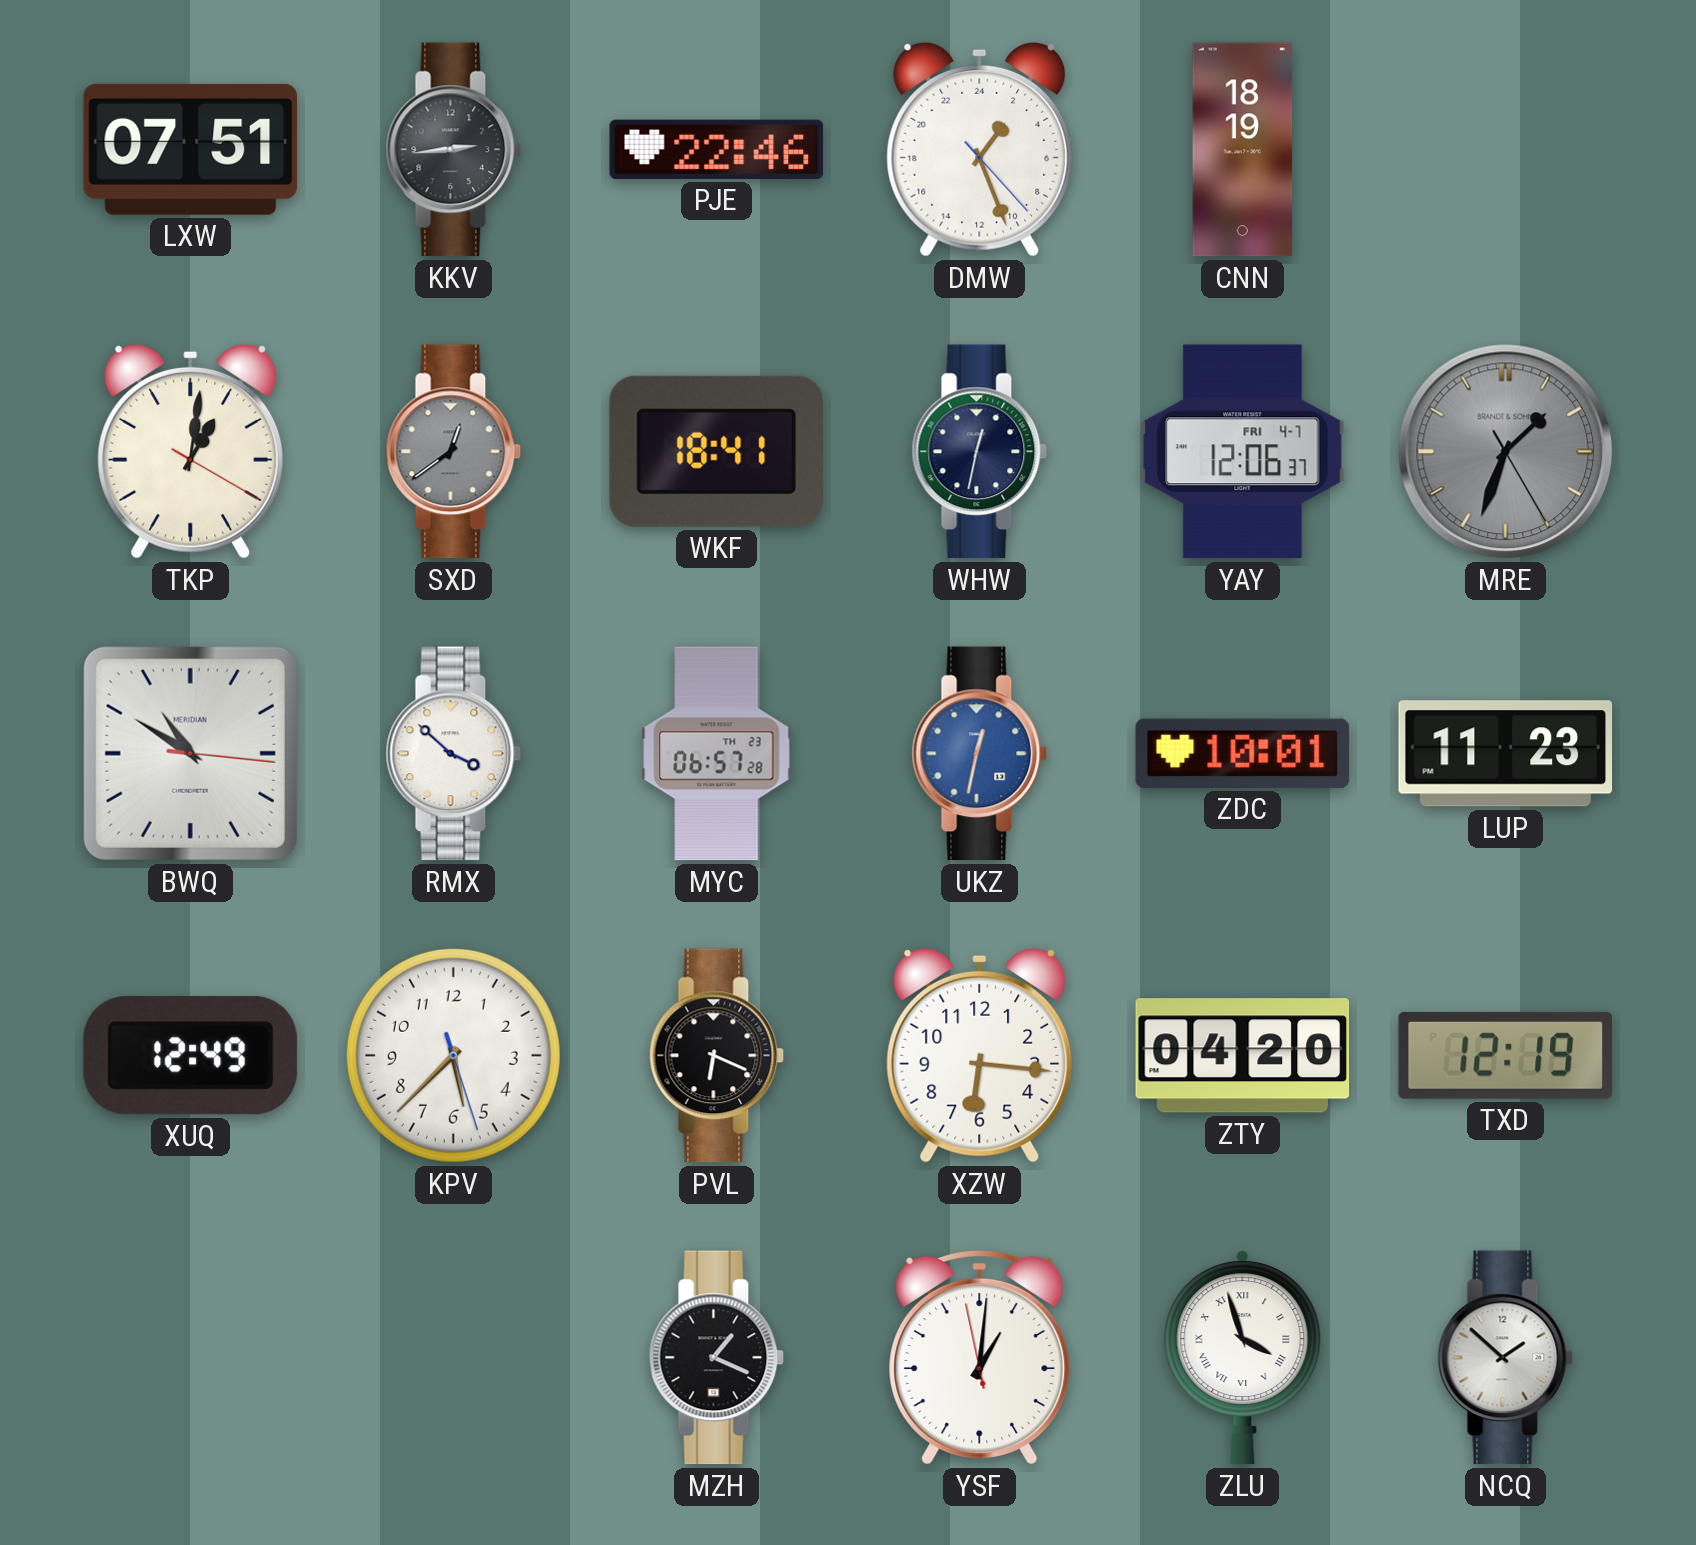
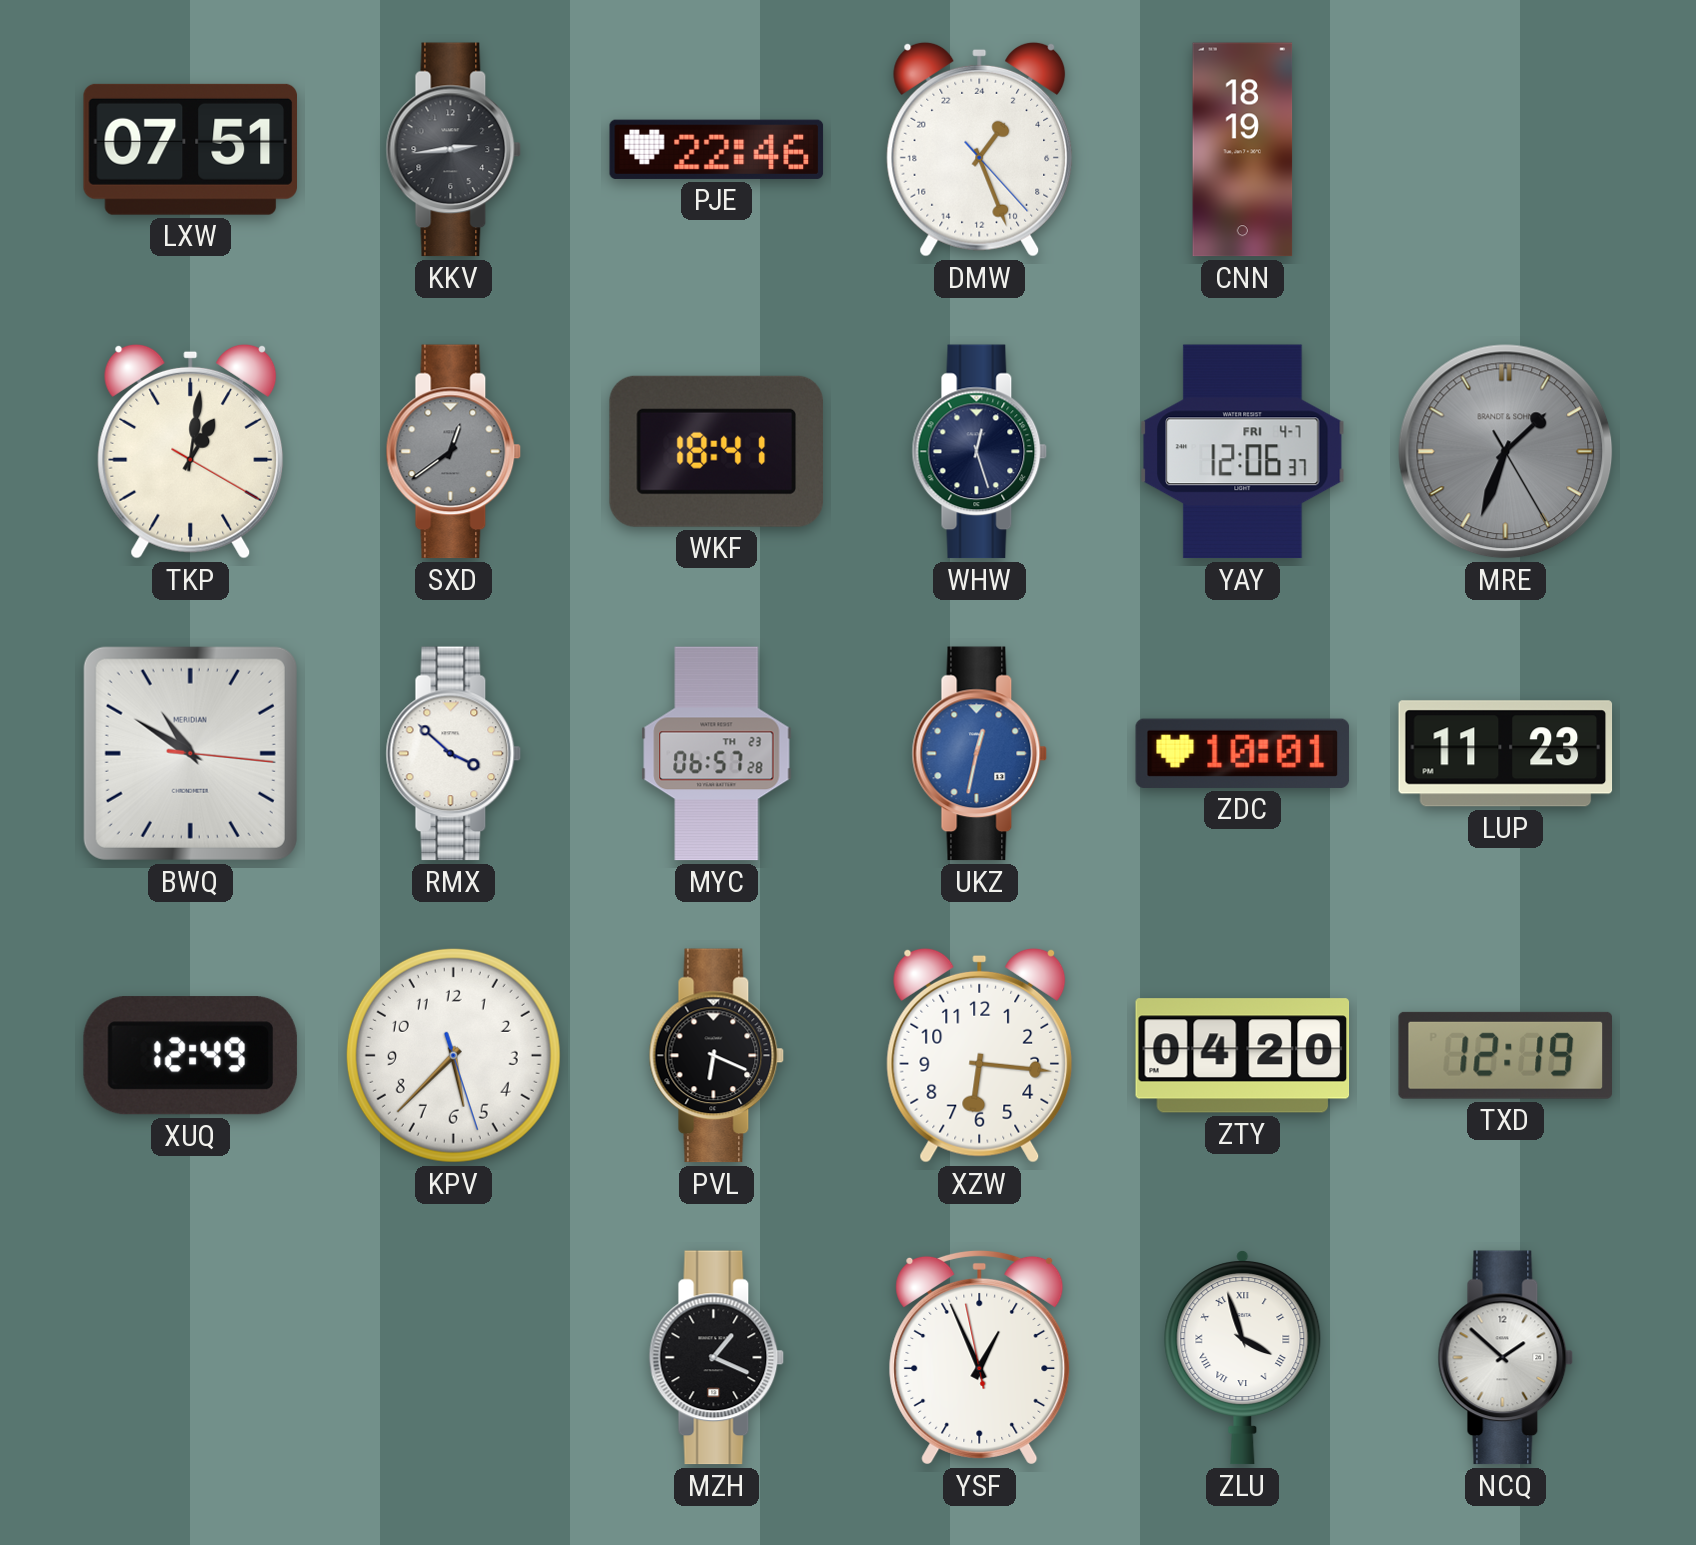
WHW: 12:32 -> 12:27
YSF: 1:00 -> 12:55
